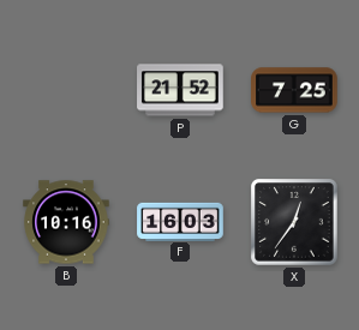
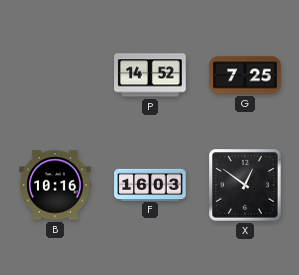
P: 21:52 -> 14:52
X: 12:36 -> 12:51
